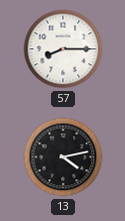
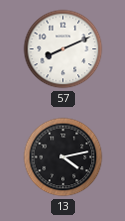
57: 8:15 -> 8:11
